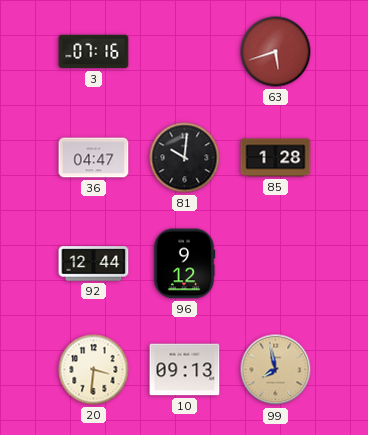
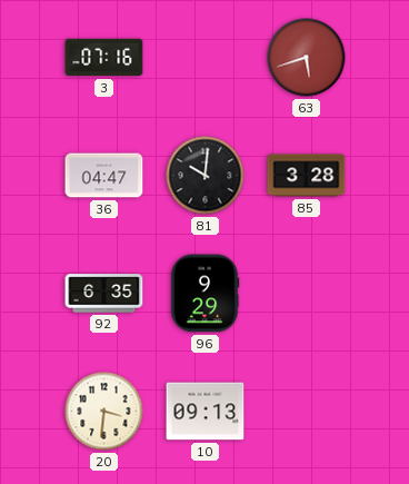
85: 1:28 -> 3:28
92: 12:44 -> 6:35
96: 9:12 -> 9:29
99: 7:58 -> none
